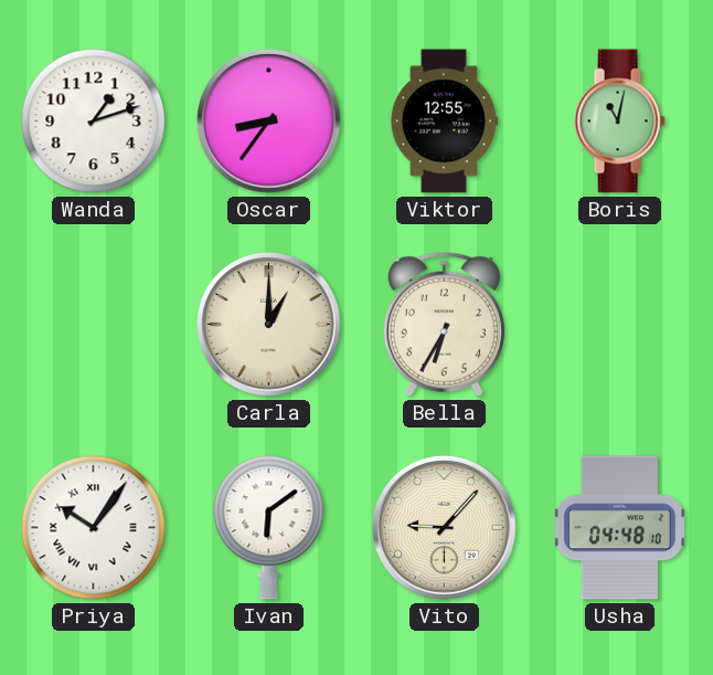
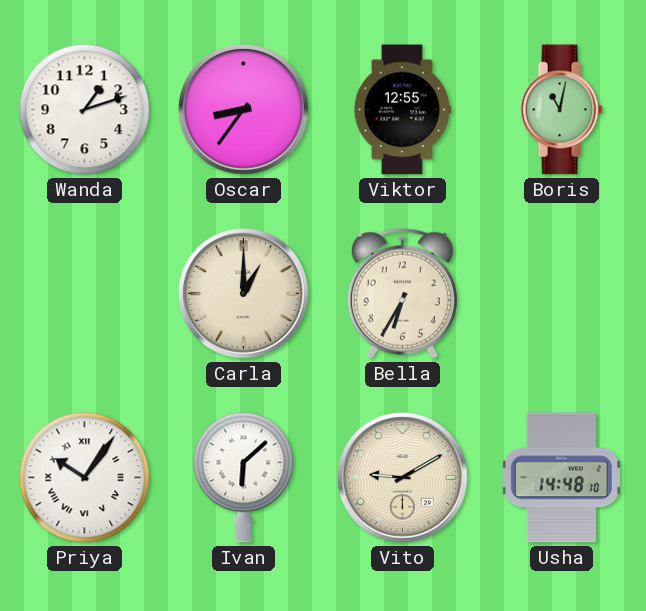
Ivan: 6:09 -> 6:08
Vito: 9:07 -> 9:10
Usha: 04:48 -> 14:48
